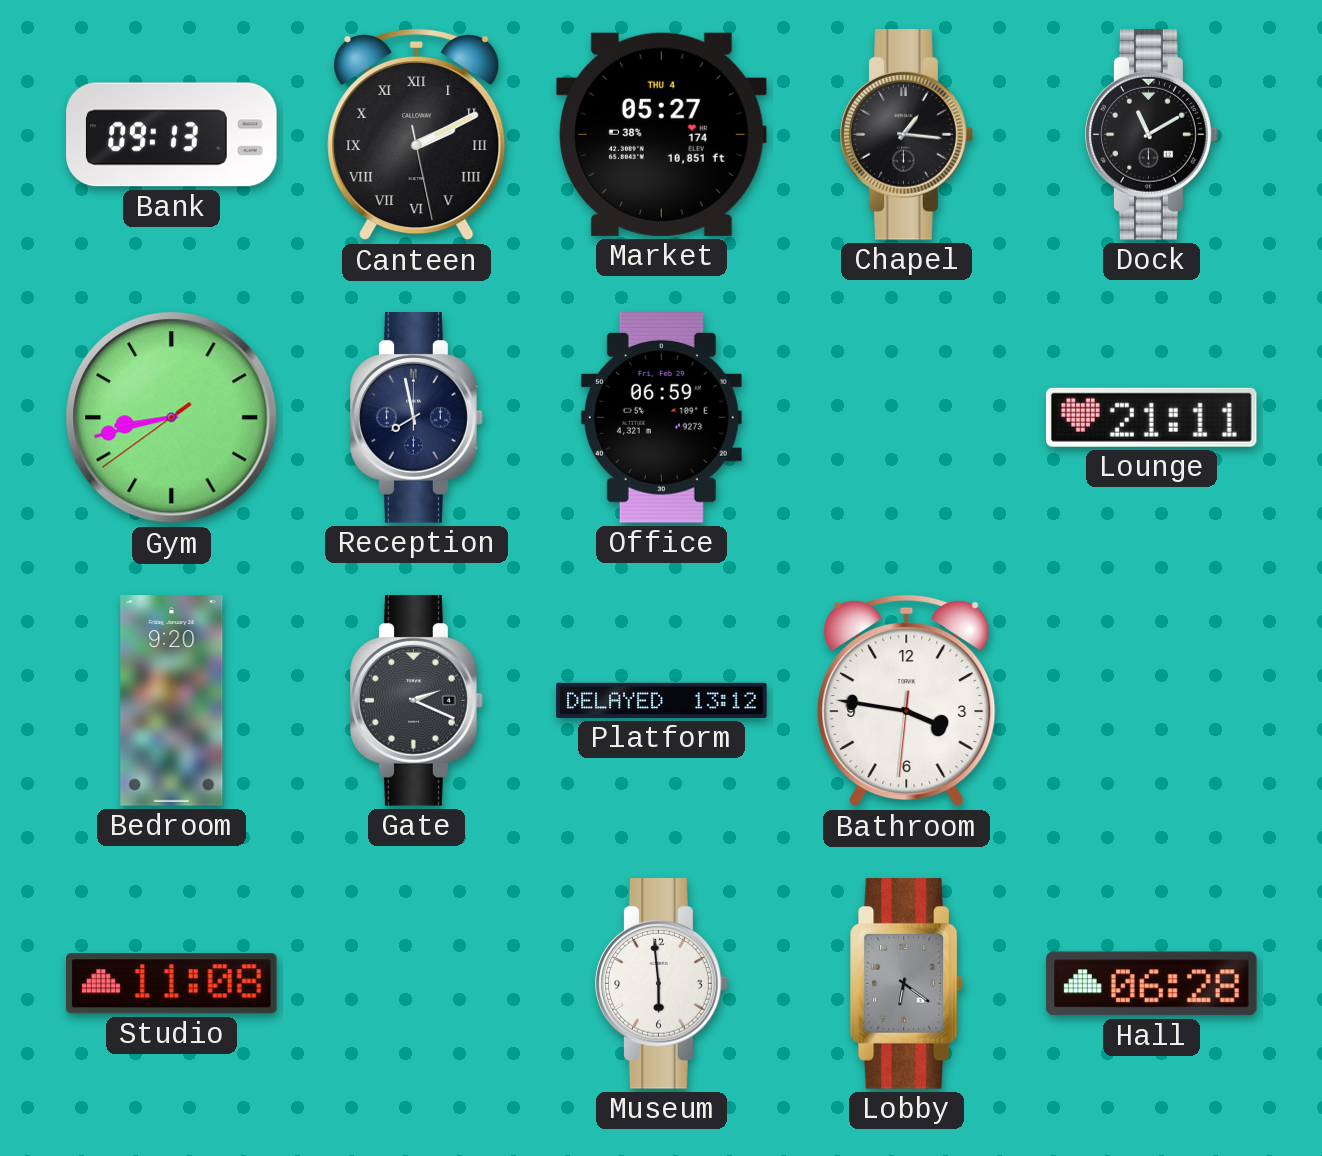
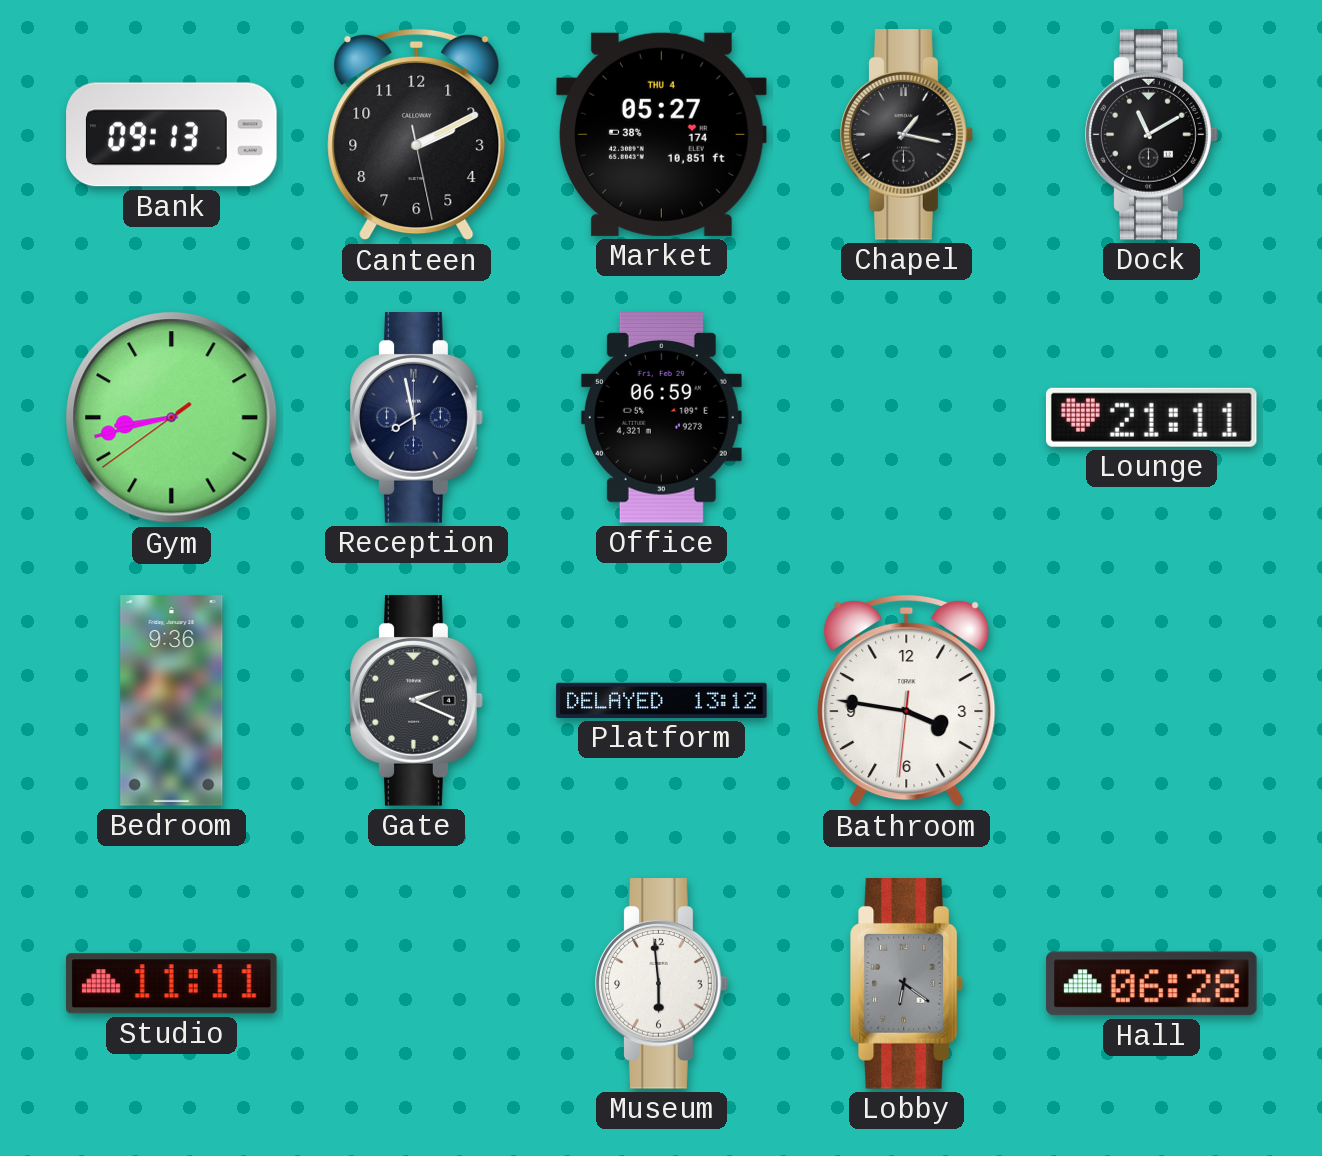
Canteen numerals: Roman -> Arabic
Chapel: 1:16 -> 1:17
Bedroom: 9:20 -> 9:36
Studio: 11:08 -> 11:11
